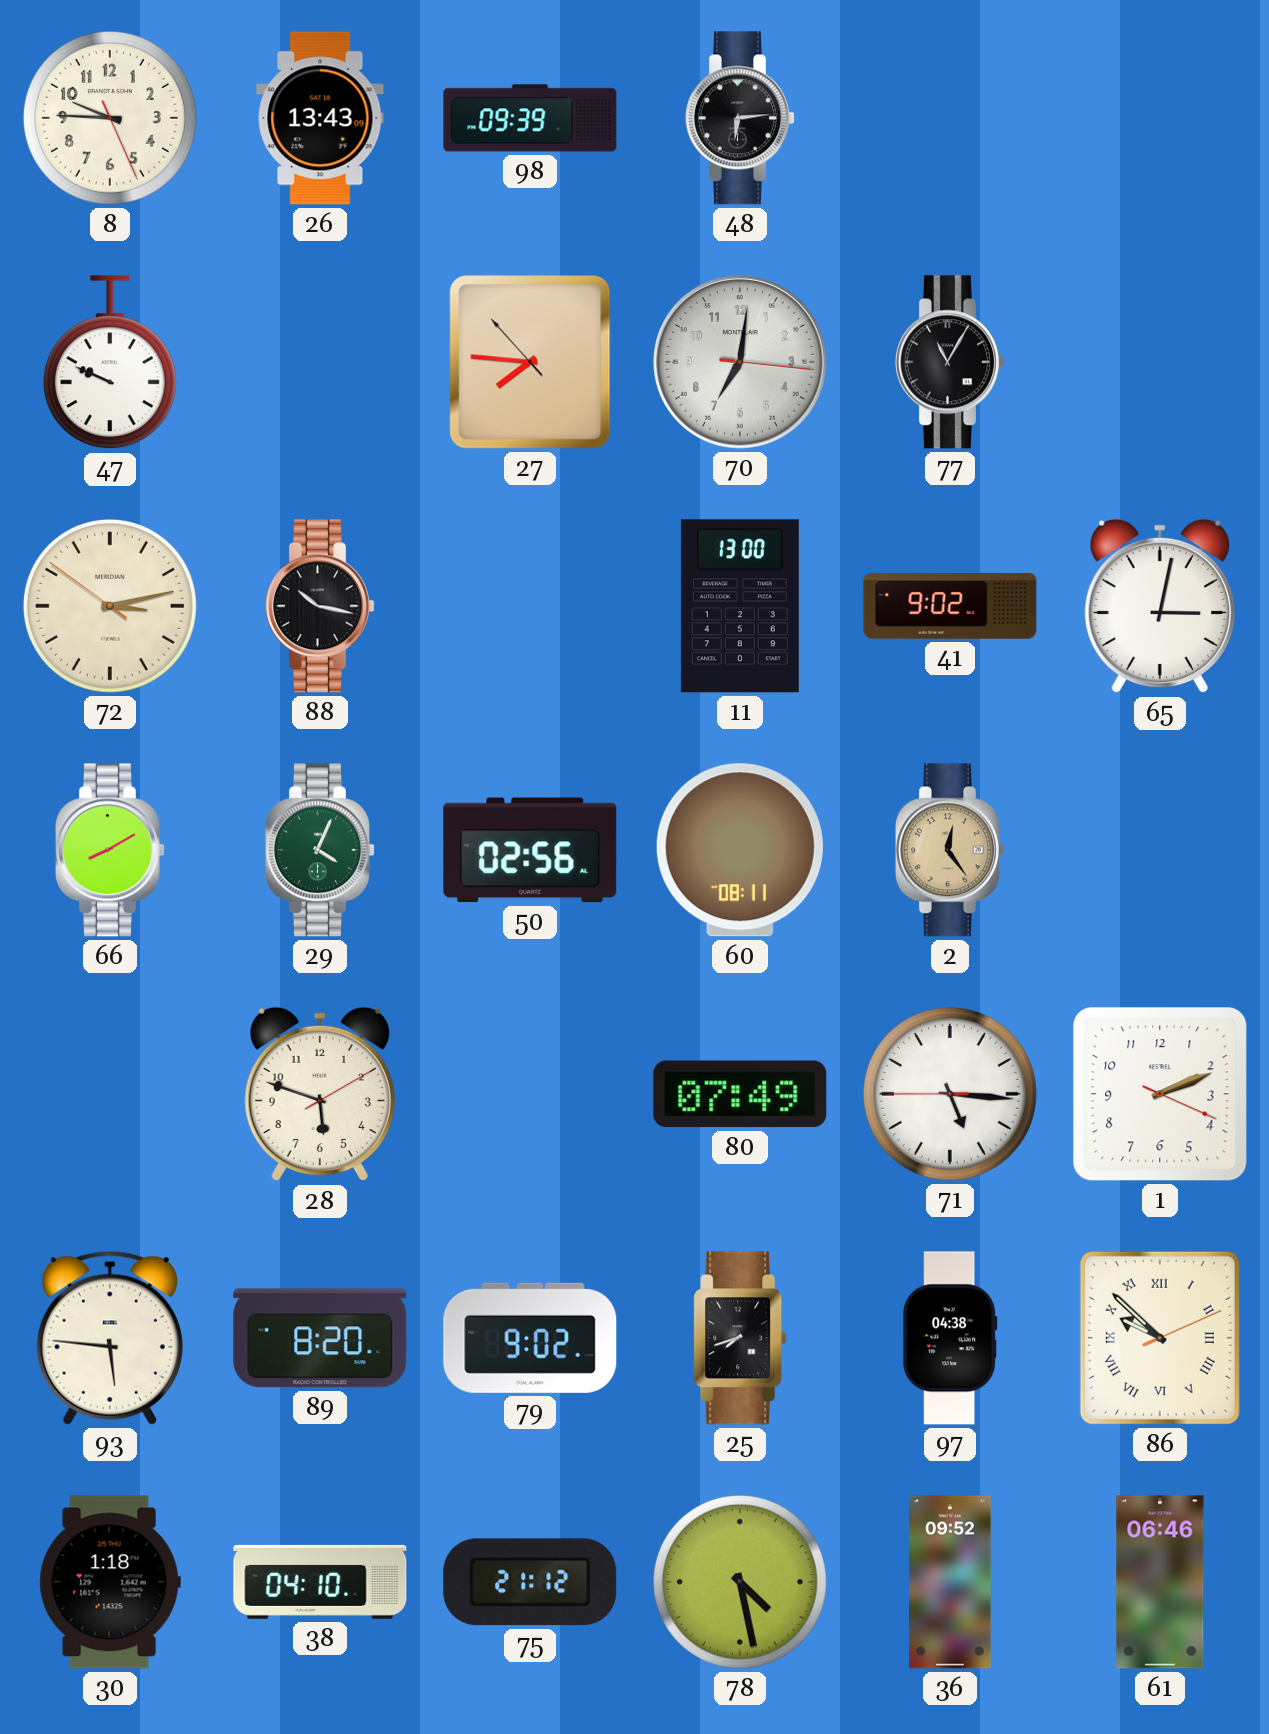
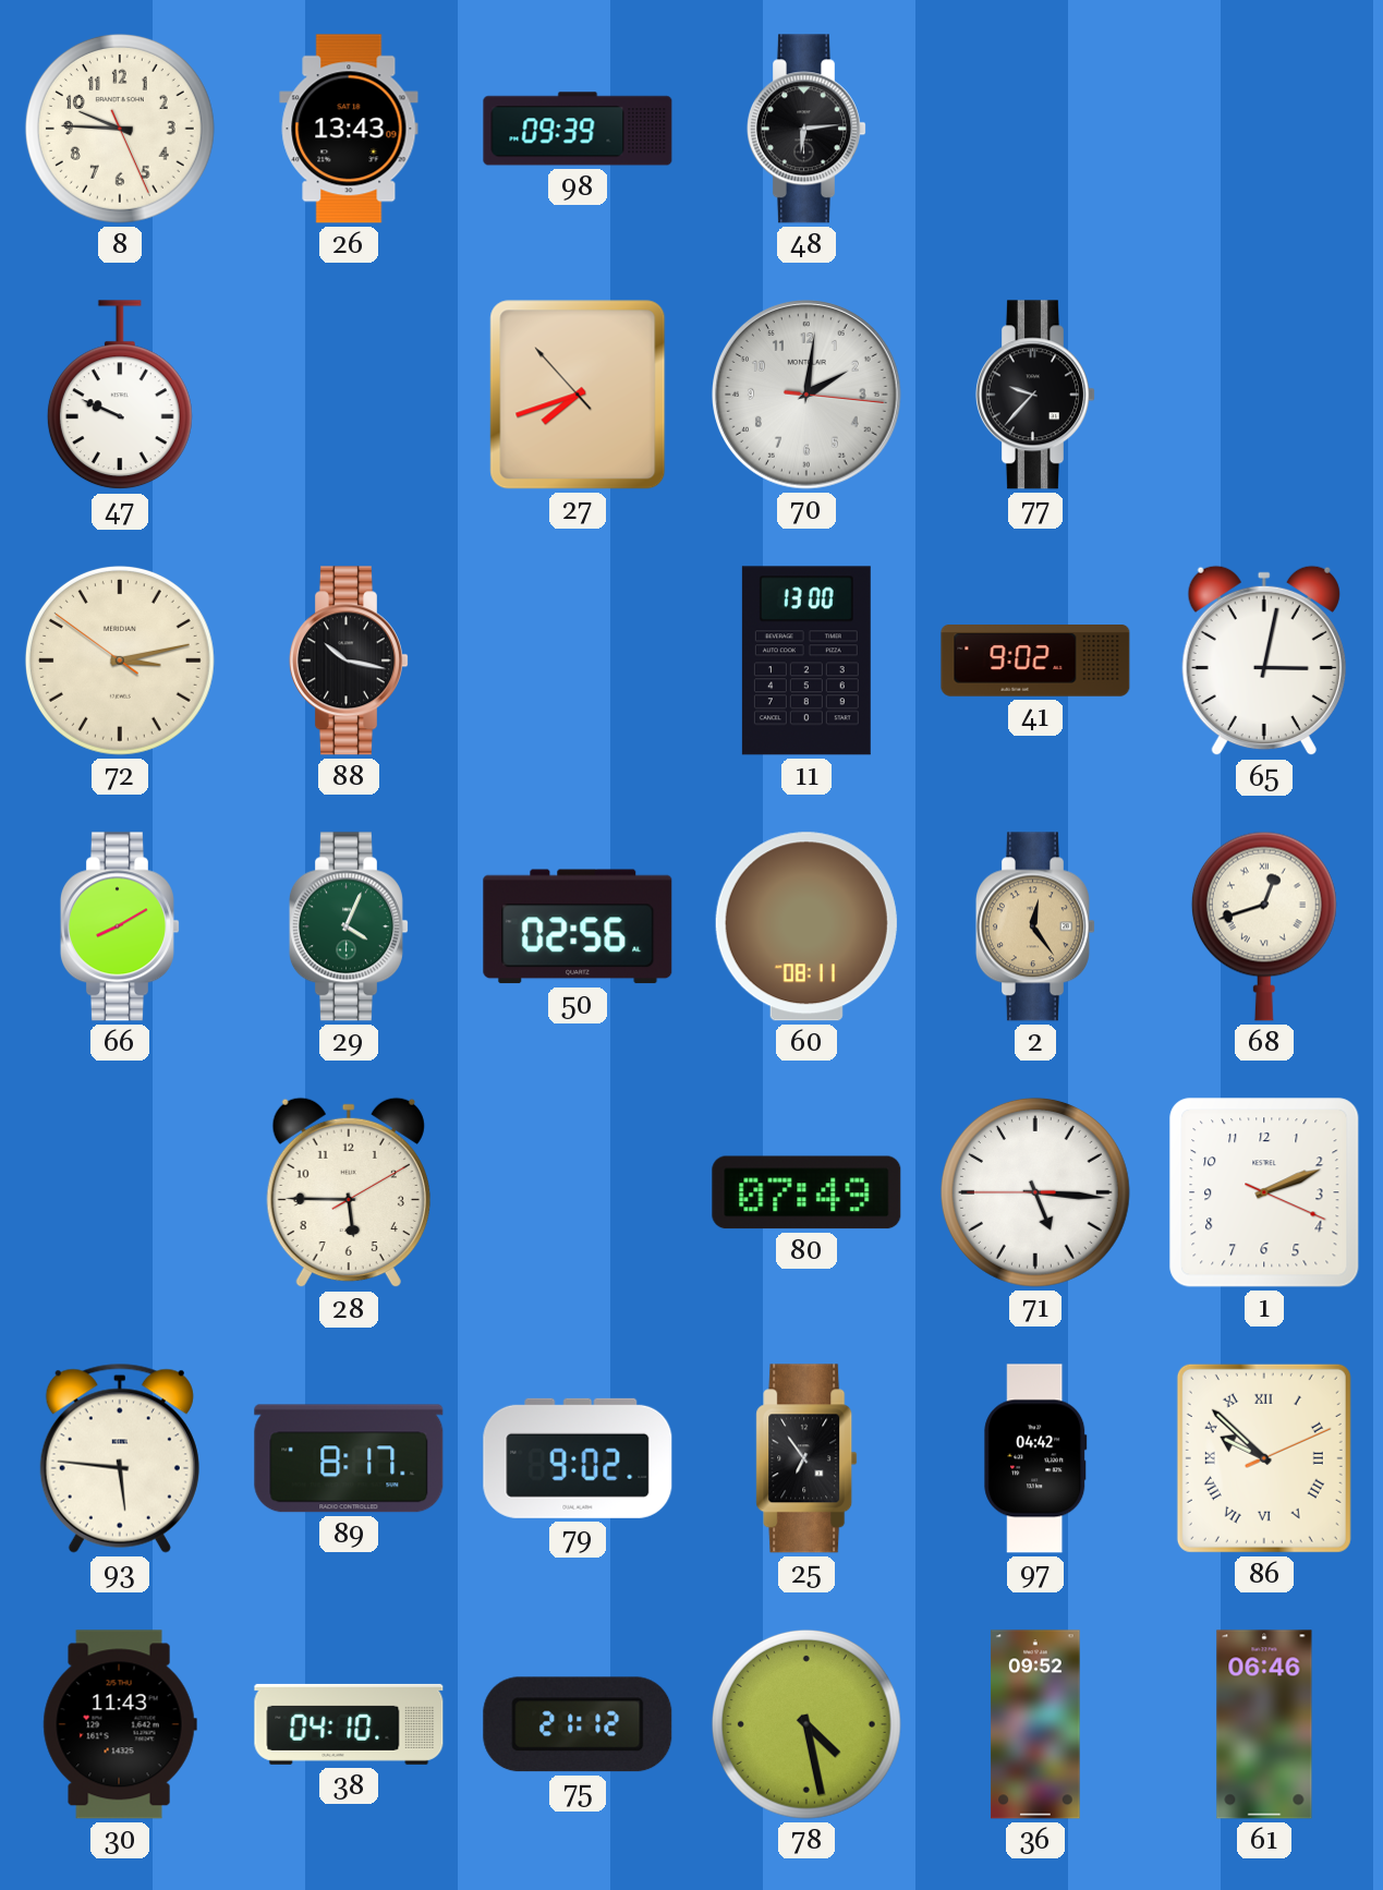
27: 7:45 -> 7:41
70: 7:01 -> 2:01
77: 11:05 -> 9:37
68: none -> 12:42
28: 5:48 -> 5:45
89: 8:20 -> 8:17
25: 7:42 -> 6:54
97: 04:38 -> 04:42
30: 1:18 -> 11:43
